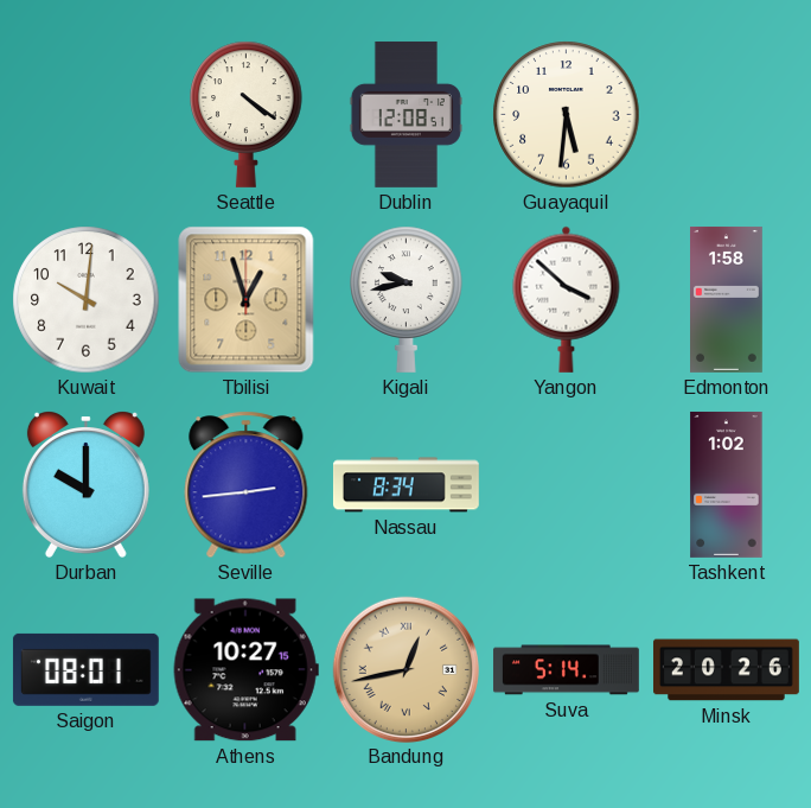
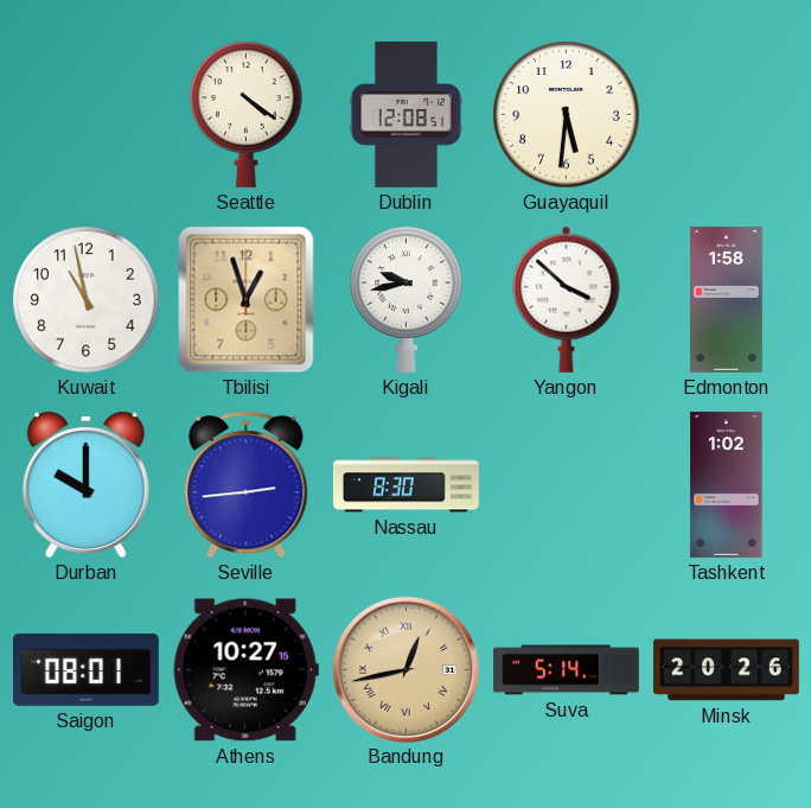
Kuwait: 10:01 -> 10:58
Nassau: 8:34 -> 8:30
